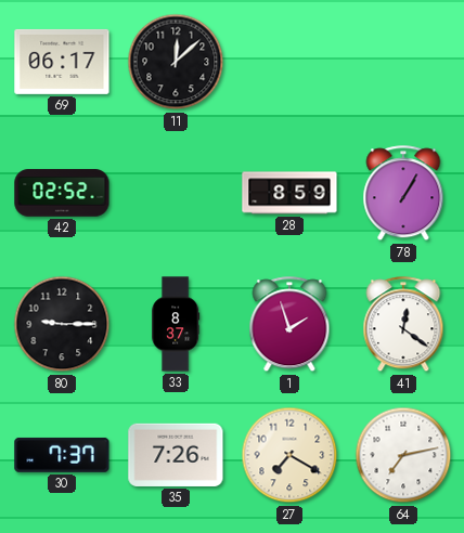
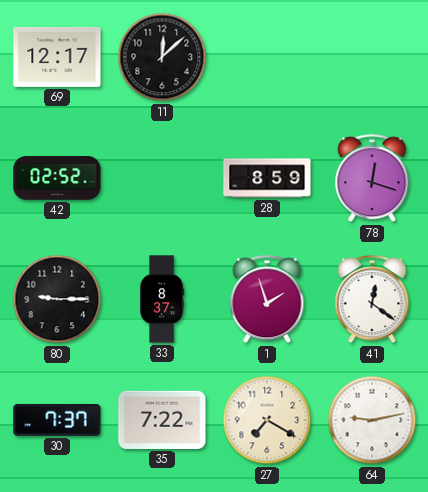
69: 06:17 -> 12:17
78: 1:05 -> 12:18
35: 7:26 -> 7:22
64: 7:13 -> 9:13
